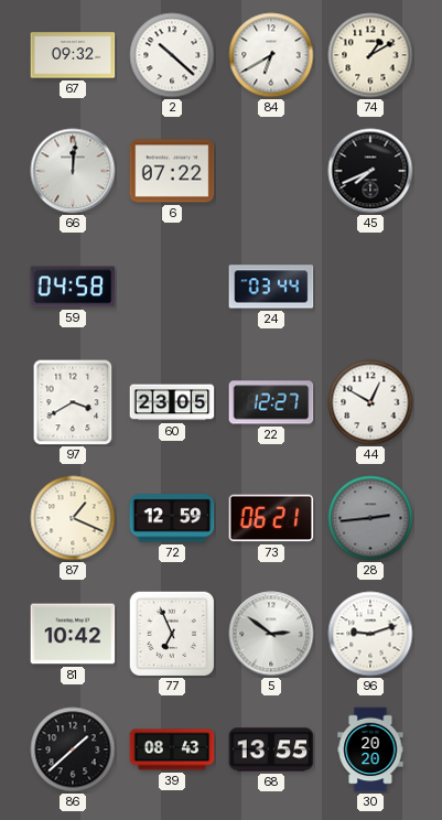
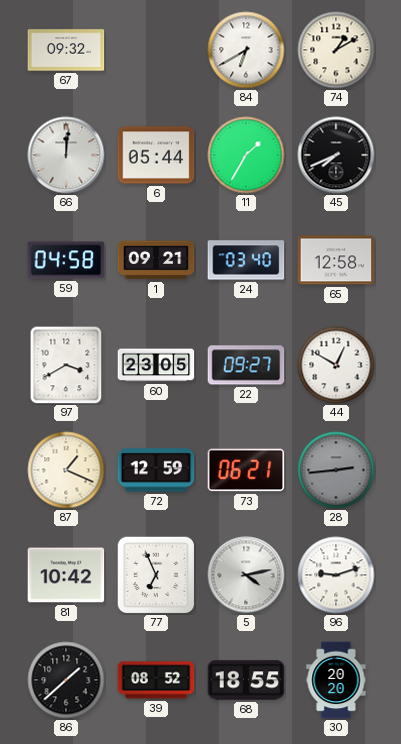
2: 10:22 -> none
6: 07:22 -> 05:44
11: none -> 1:35
1: none -> 09:21
24: 03:44 -> 03:40
65: none -> 12:58
22: 12:27 -> 09:27
5: 2:51 -> 4:13
39: 08:43 -> 08:52
68: 13:55 -> 18:55
